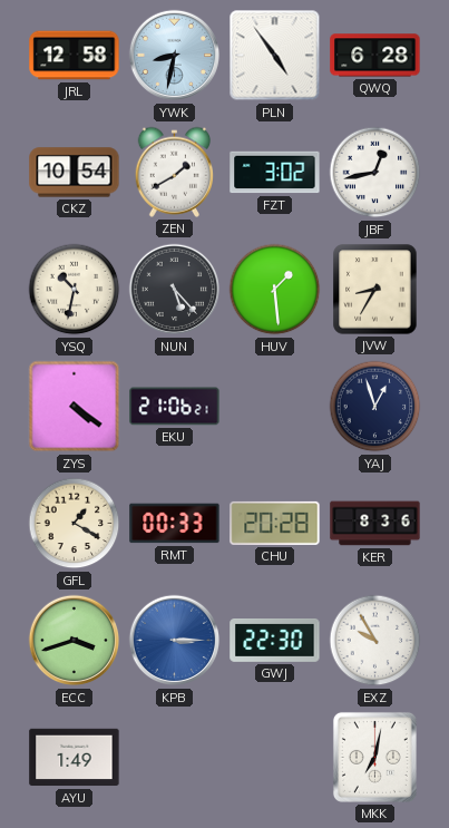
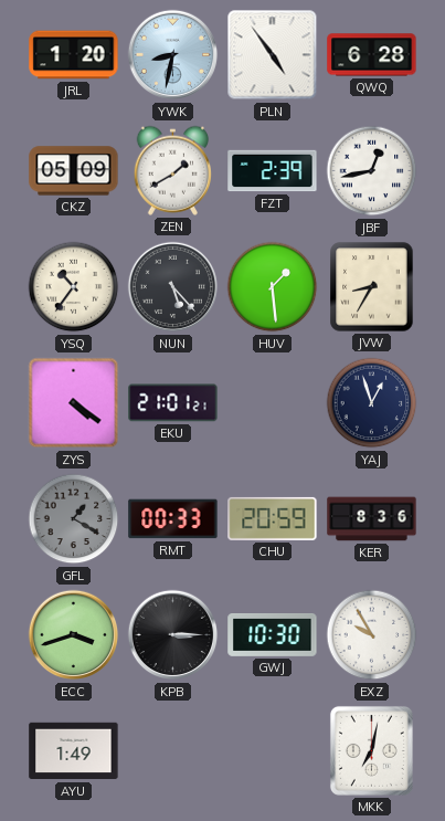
JRL: 12:58 -> 1:20
CKZ: 10:54 -> 05:09
FZT: 3:02 -> 2:39
YSQ: 10:32 -> 10:36
EKU: 21:06 -> 21:01
GFL dial: cream -> grey
CHU: 20:28 -> 20:59
KPB dial: blue -> black
GWJ: 22:30 -> 10:30
